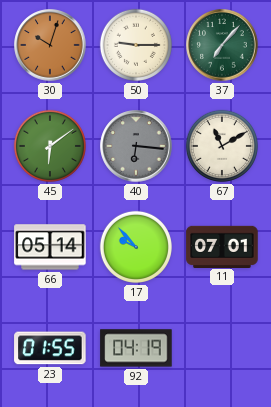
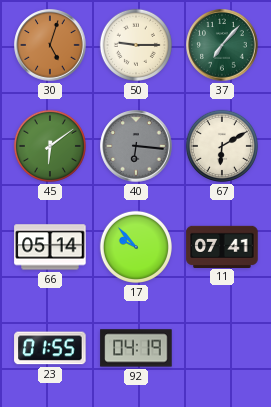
30: 10:03 -> 5:03
67: 11:10 -> 6:10
11: 07:01 -> 07:41
